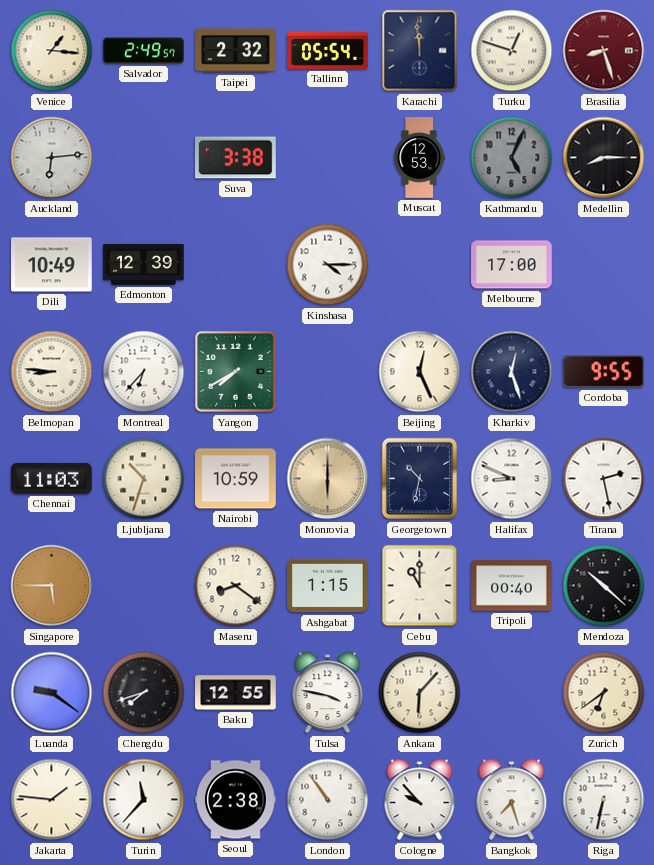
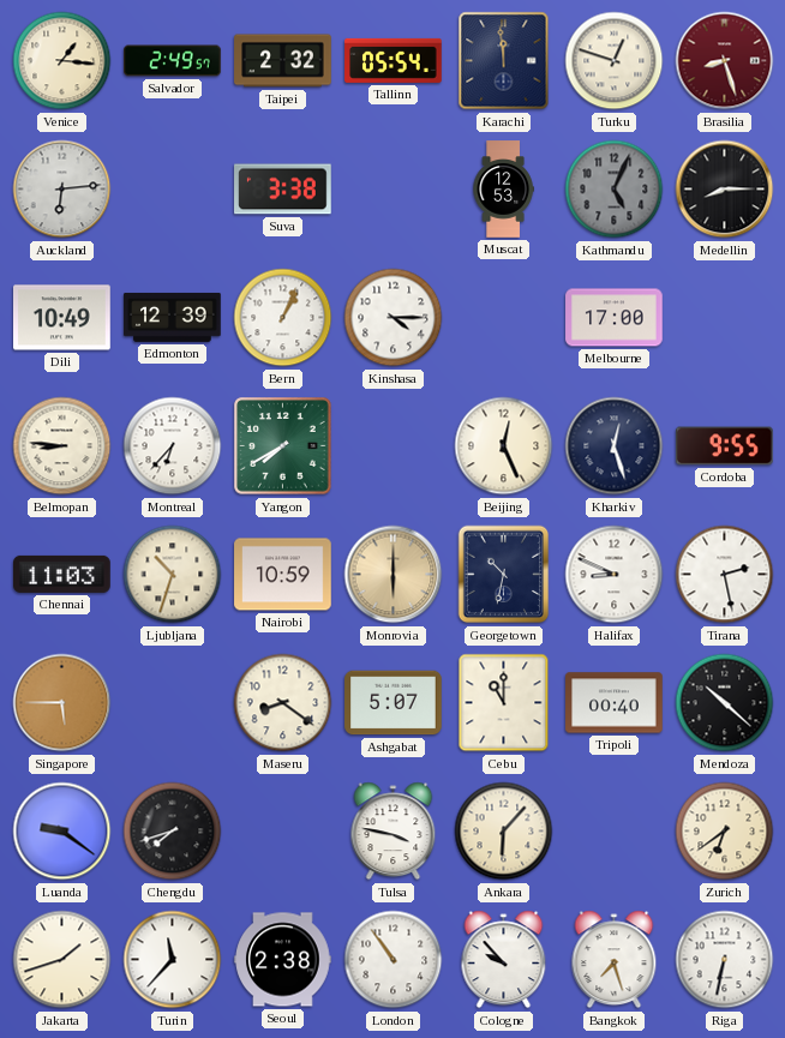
Bern: none -> 1:04
Ashgabat: 1:15 -> 5:07
Baku: 12:55 -> none
Jakarta: 1:46 -> 1:42
